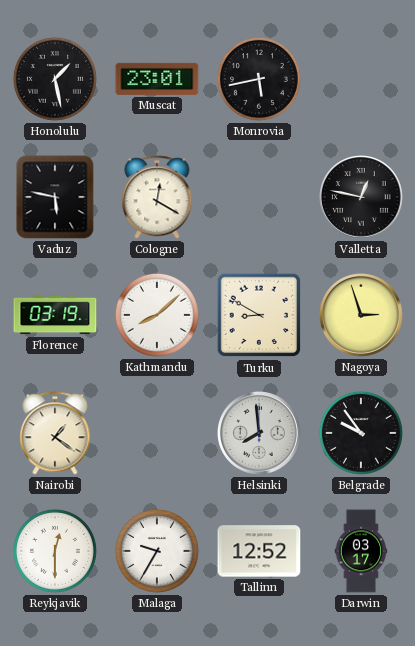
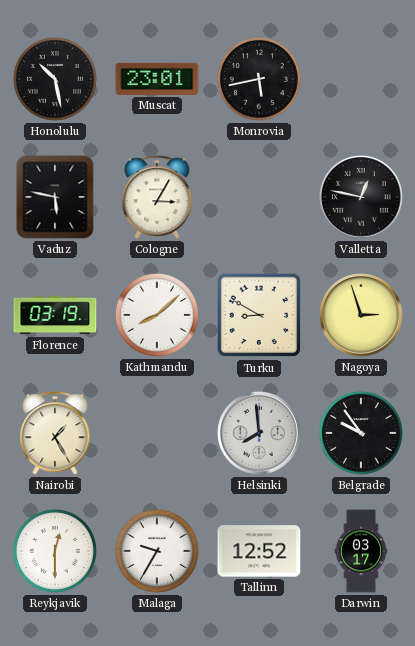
Honolulu: 1:28 -> 10:28
Cologne: 12:20 -> 3:05
Nairobi: 1:21 -> 1:25
